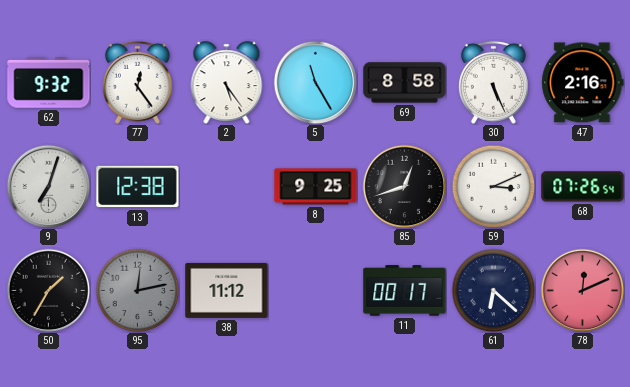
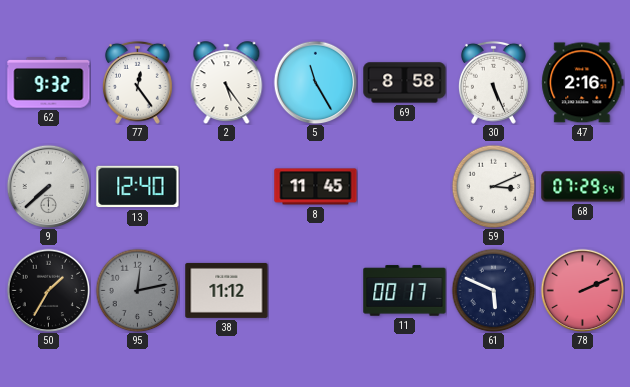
9: 7:03 -> 7:38
13: 12:38 -> 12:40
8: 9:25 -> 11:45
85: 12:42 -> none
68: 07:26 -> 07:29
61: 6:22 -> 5:49
78: 12:11 -> 2:11
